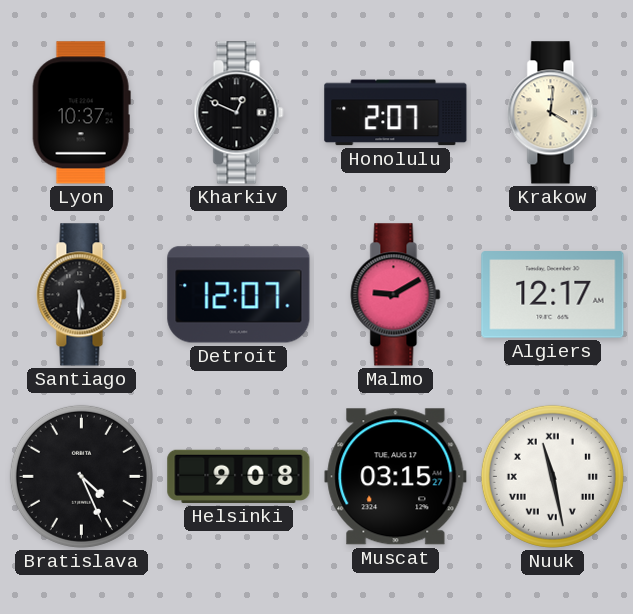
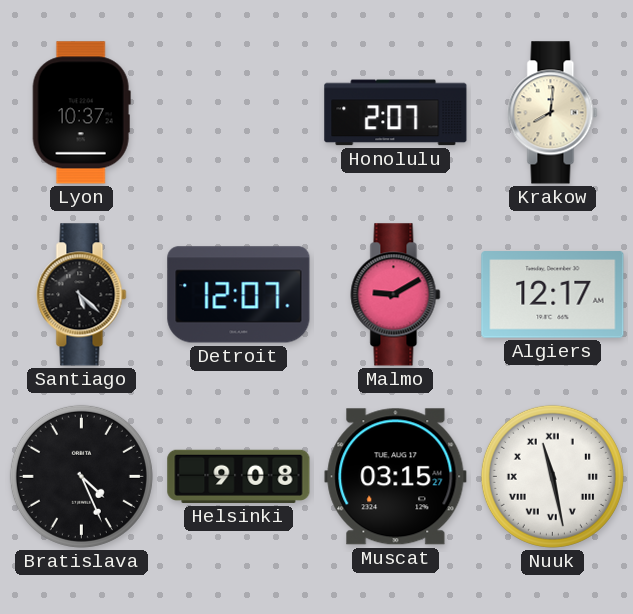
Kharkiv: 12:49 -> none
Krakow: 4:01 -> 8:01
Santiago: 5:30 -> 5:22
